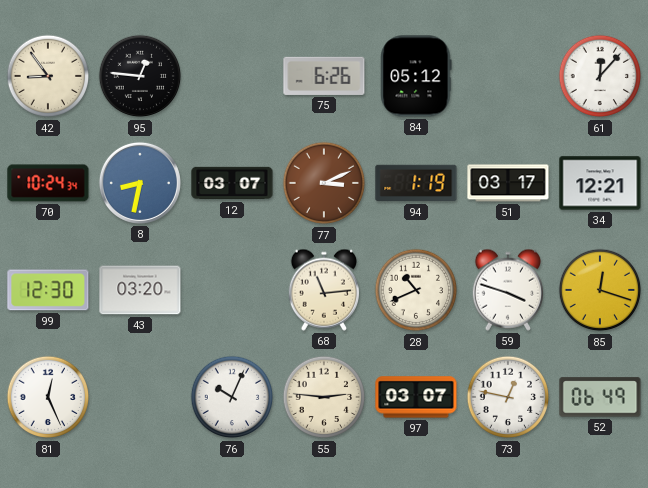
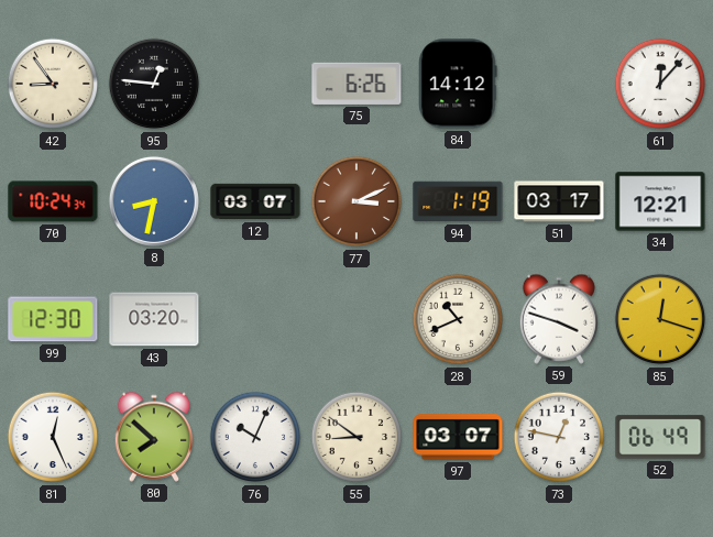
84: 05:12 -> 14:12
68: 11:14 -> none
80: none -> 7:52
55: 2:46 -> 8:51
